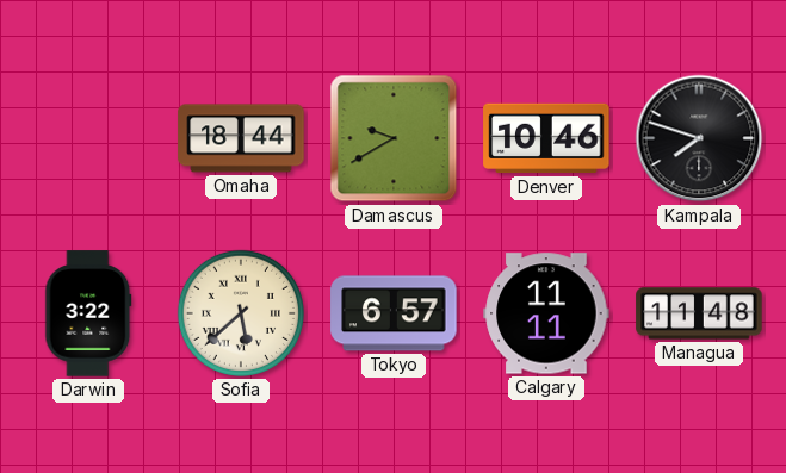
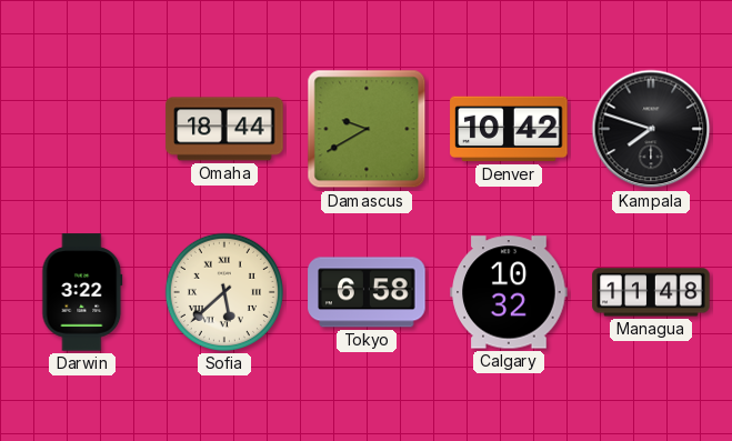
Denver: 10:46 -> 10:42
Tokyo: 6:57 -> 6:58
Calgary: 11:11 -> 10:32
